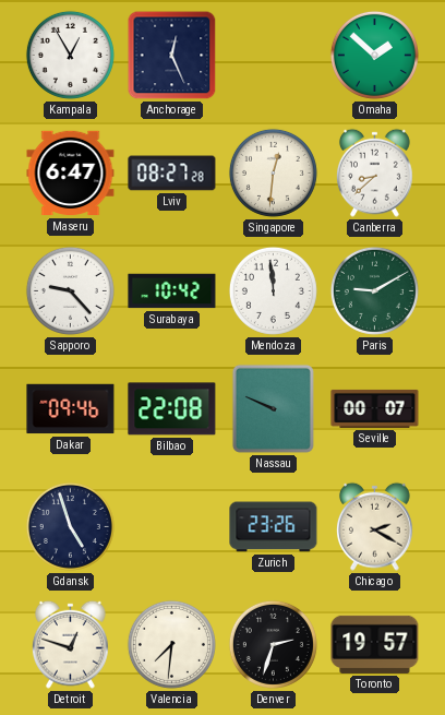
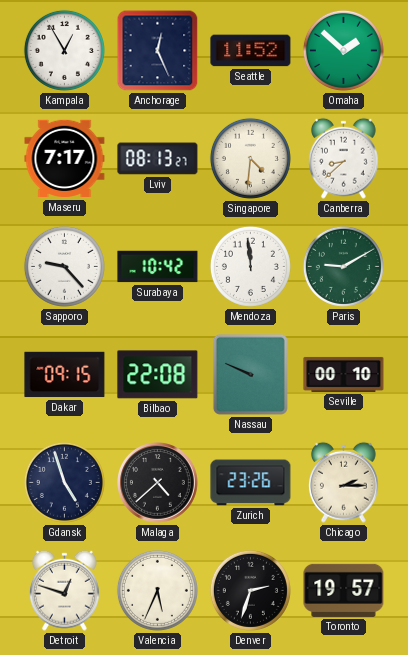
Seattle: none -> 11:52
Maseru: 6:47 -> 7:17
Lviv: 08:27 -> 08:13
Singapore: 12:31 -> 4:31
Dakar: 09:46 -> 09:15
Seville: 00:07 -> 00:10
Malaga: none -> 4:38
Chicago: 2:20 -> 2:15
Valencia: 7:31 -> 5:34
